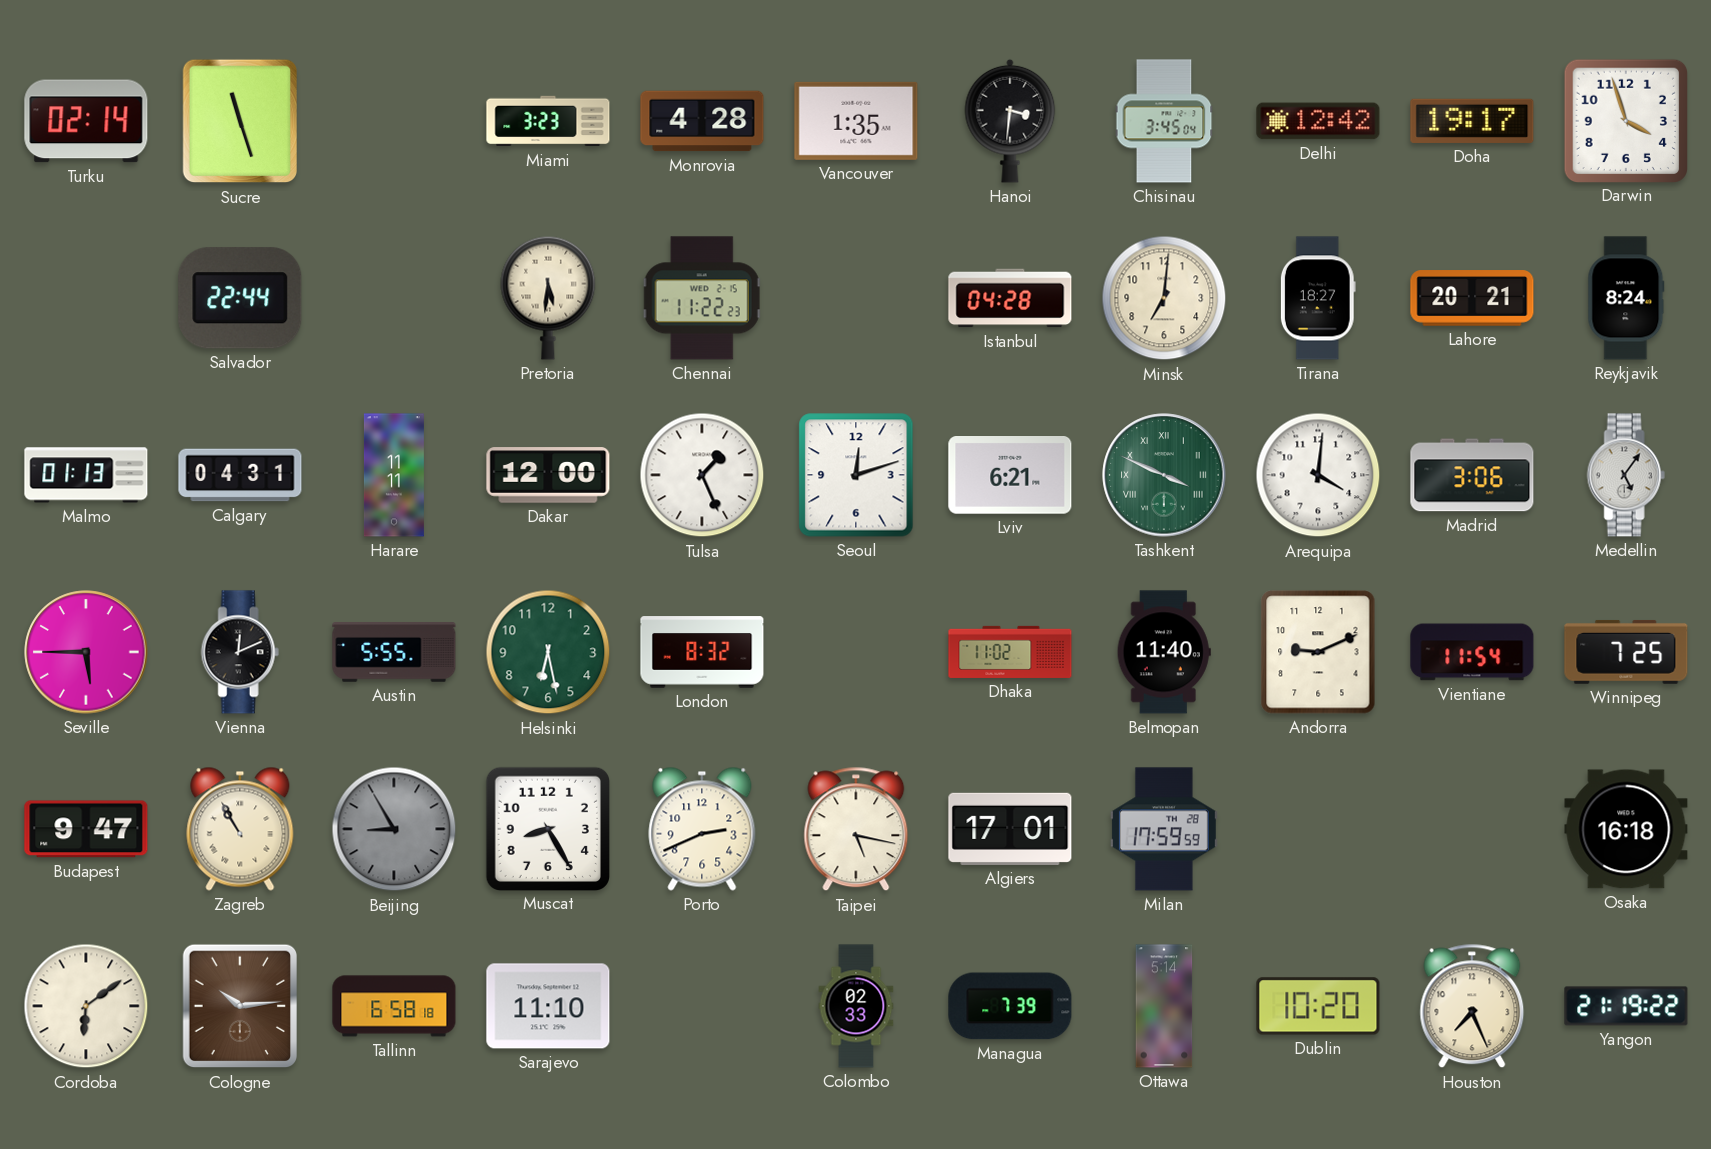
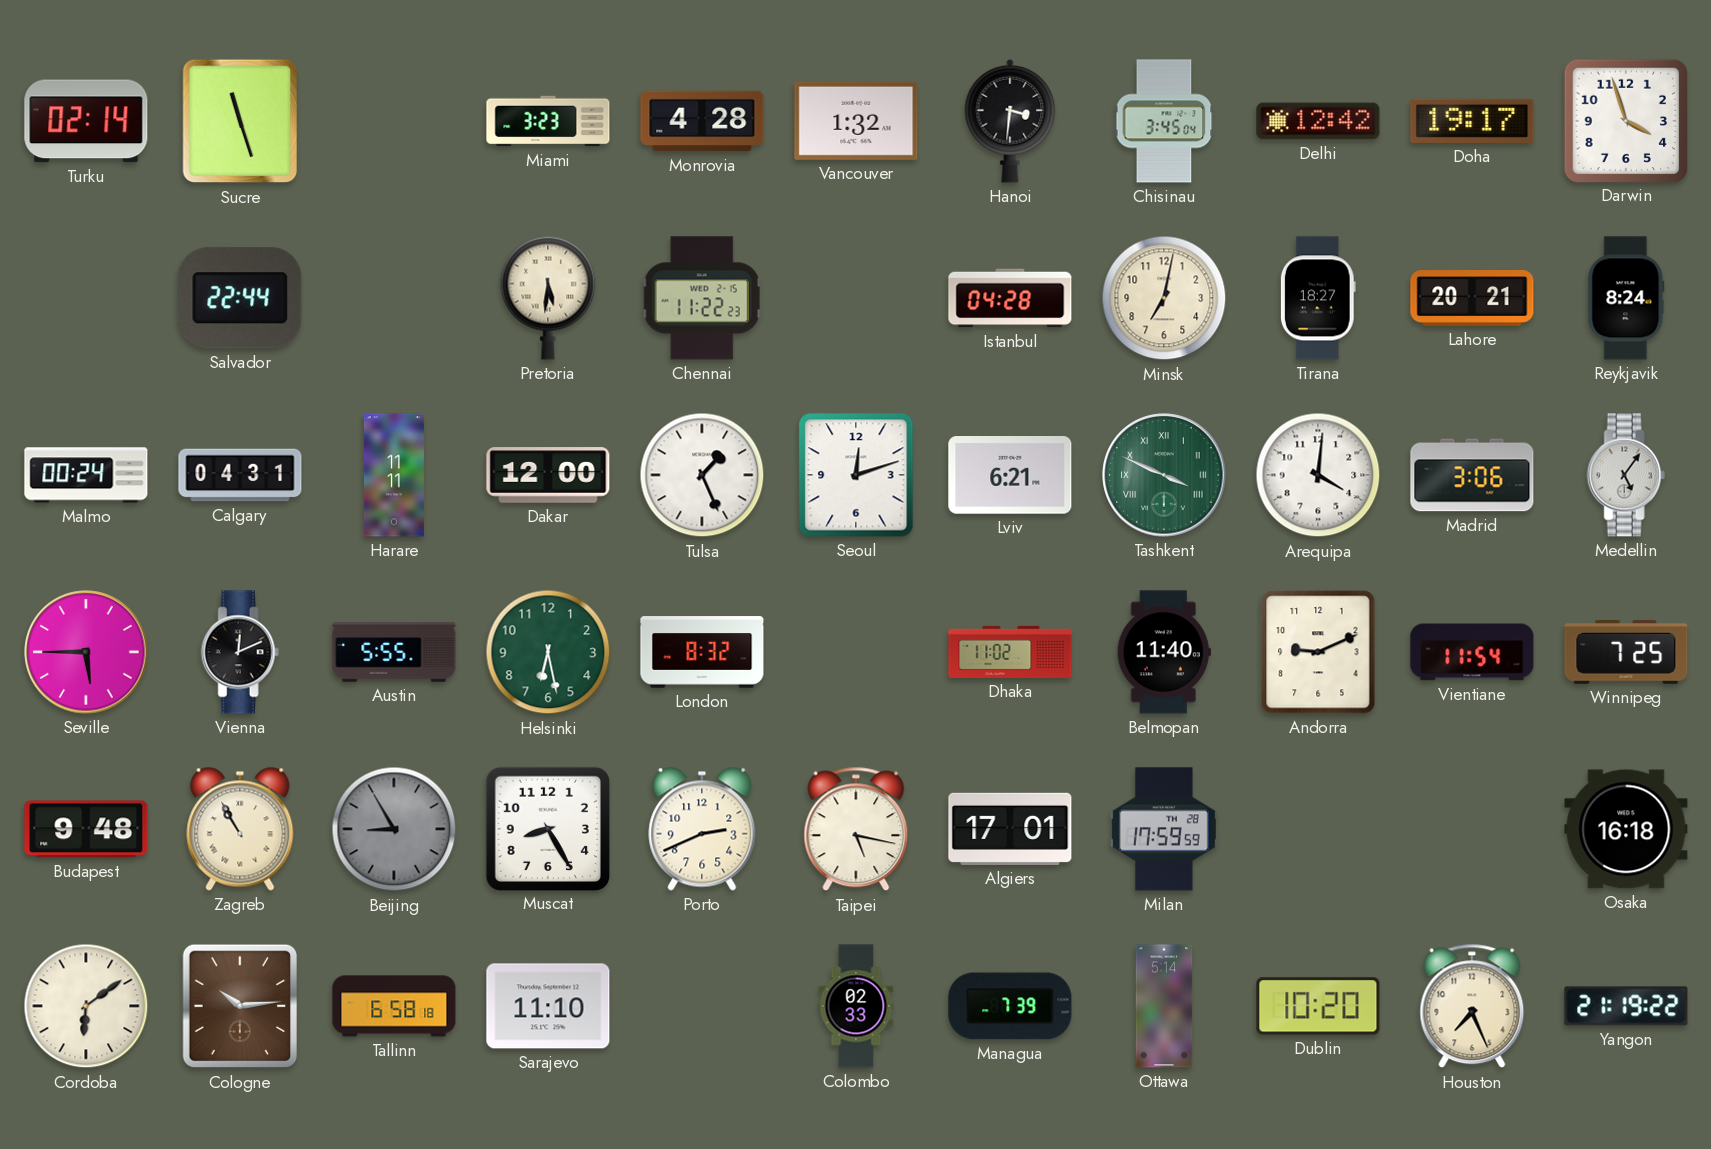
Vancouver: 1:35 -> 1:32
Minsk: 7:01 -> 7:02
Malmo: 01:13 -> 00:24
Budapest: 9:47 -> 9:48
